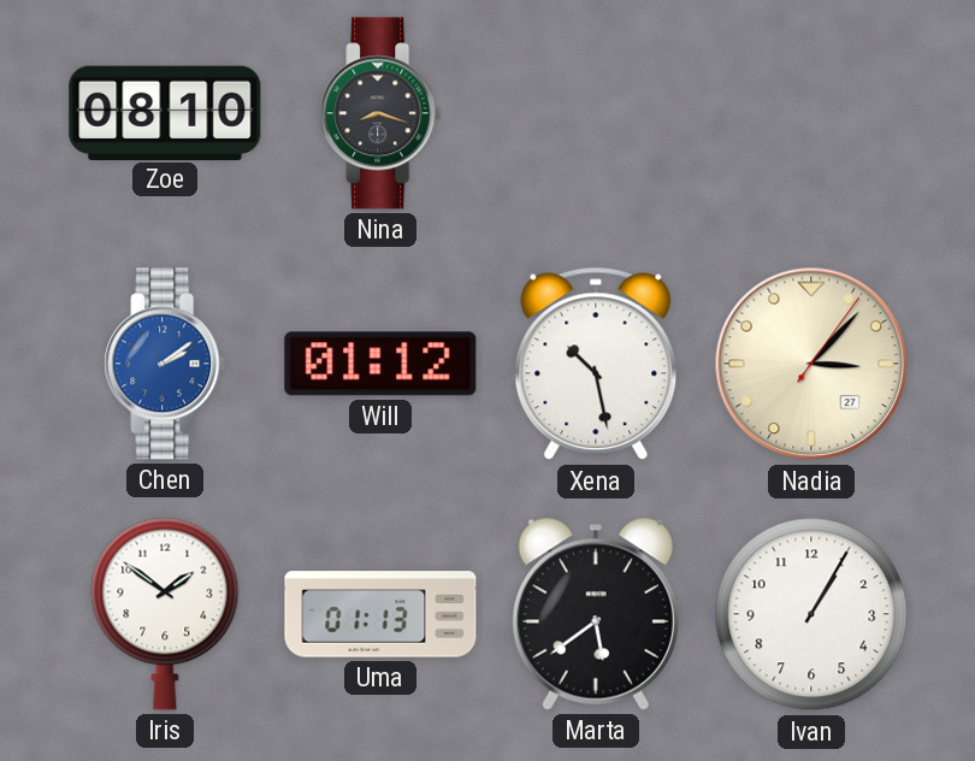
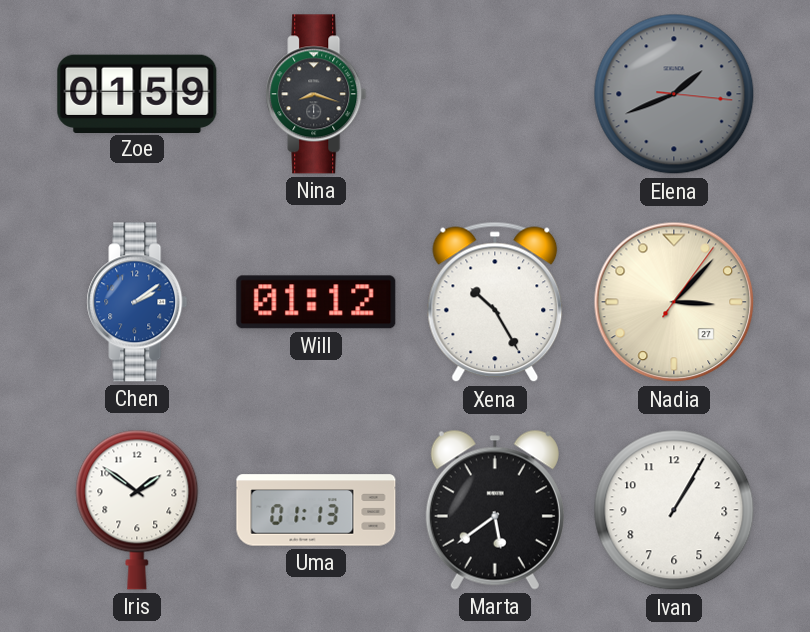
Zoe: 08:10 -> 01:59
Elena: none -> 1:41
Xena: 10:28 -> 10:25
